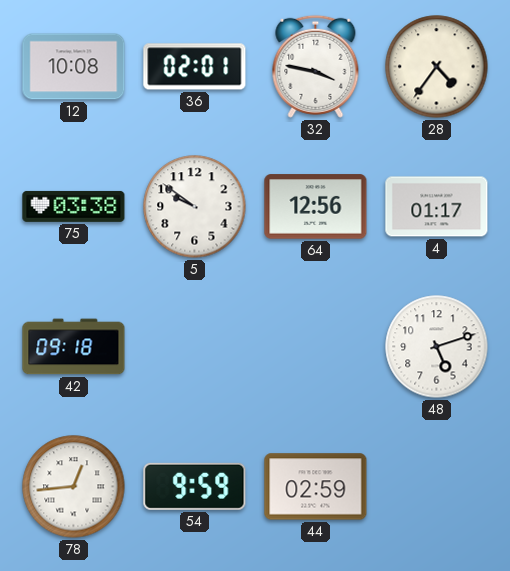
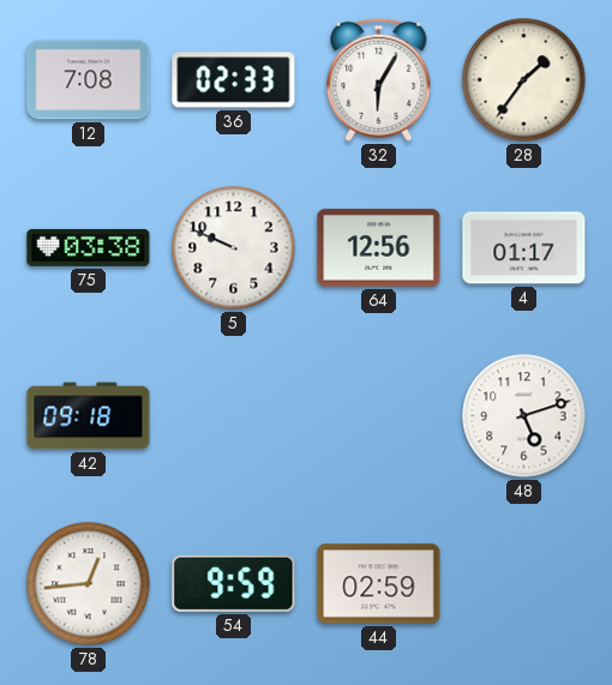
12: 10:08 -> 7:08
36: 02:01 -> 02:33
32: 3:47 -> 6:05
28: 4:36 -> 1:36
5: 9:51 -> 9:49
